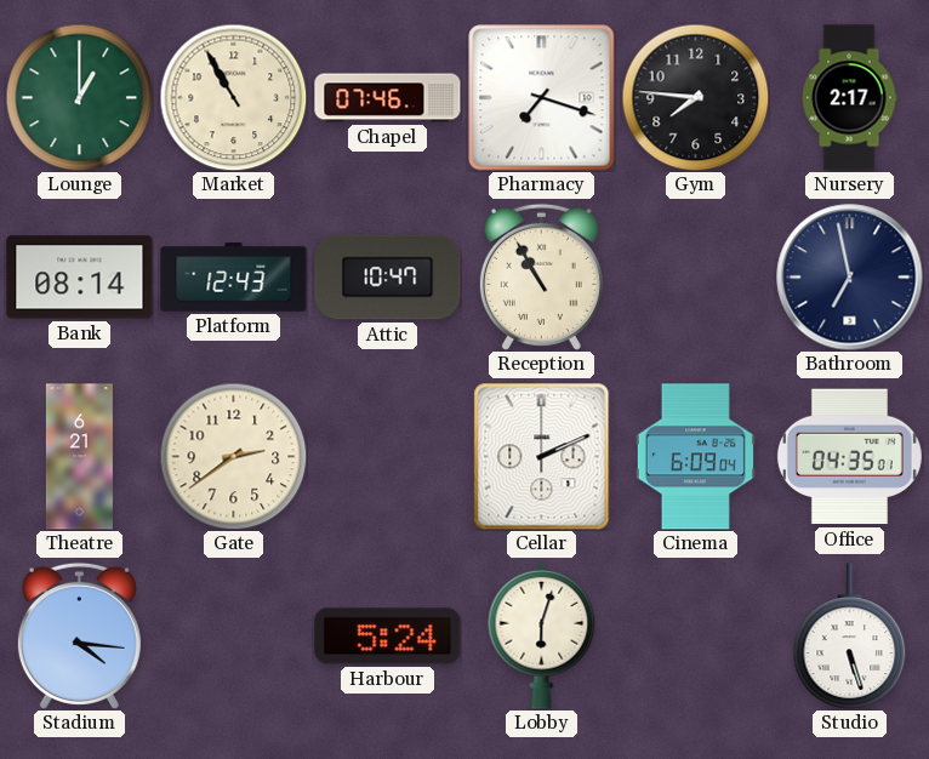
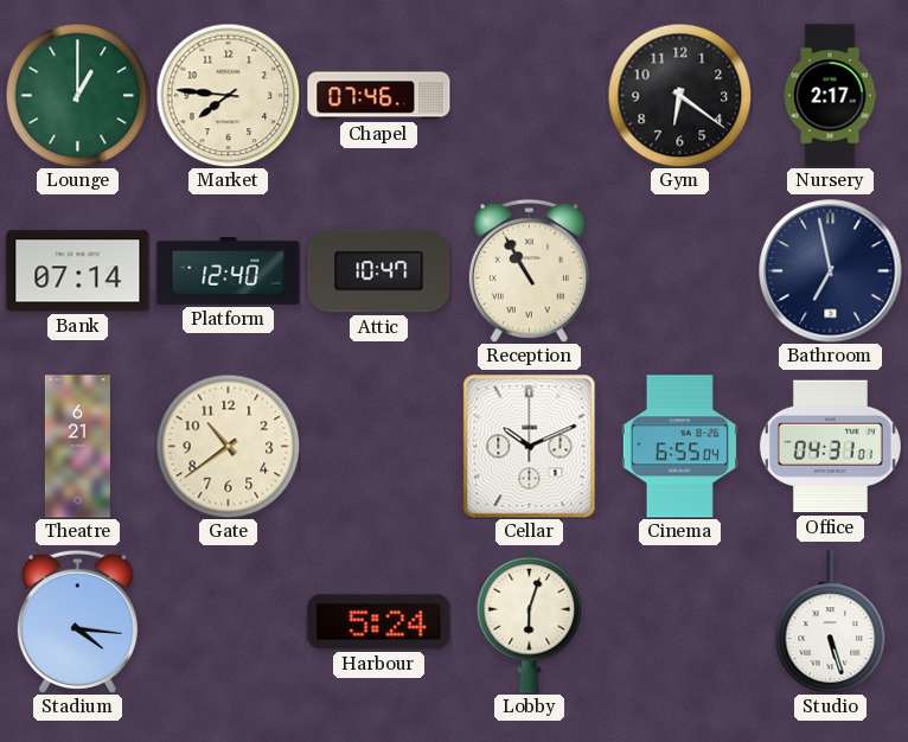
Market: 10:55 -> 7:46
Pharmacy: 7:18 -> none
Gym: 7:46 -> 6:21
Bank: 08:14 -> 07:14
Platform: 12:43 -> 12:40
Gate: 2:39 -> 10:39
Cellar: 2:11 -> 10:11
Cinema: 6:09 -> 6:55
Office: 04:35 -> 04:31
